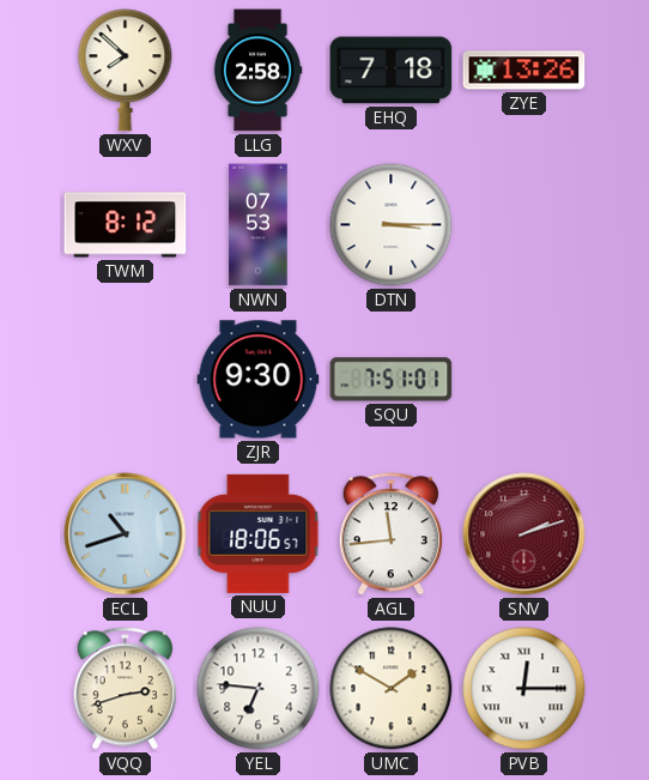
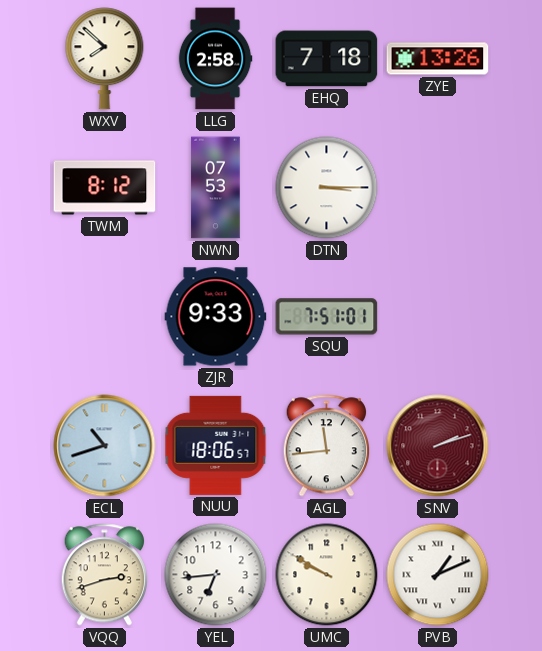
ZJR: 9:30 -> 9:33
YEL: 6:46 -> 6:44
UMC: 1:50 -> 9:50
PVB: 12:15 -> 1:11
